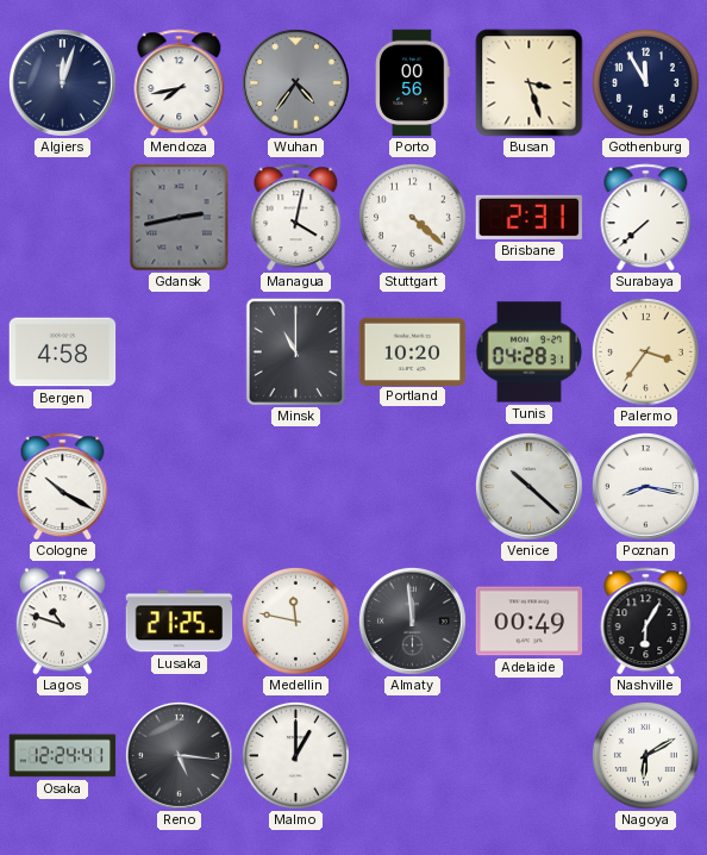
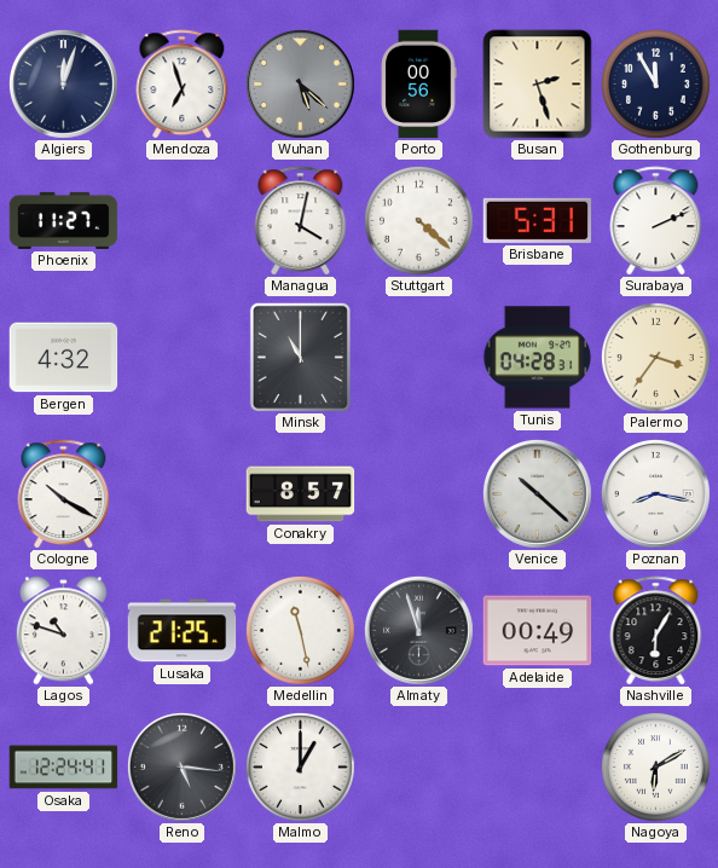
Mendoza: 7:43 -> 6:57
Wuhan: 4:36 -> 5:22
Busan: 3:27 -> 2:27
Phoenix: none -> 11:27
Gdansk: 2:43 -> none
Brisbane: 2:31 -> 5:31
Surabaya: 7:38 -> 2:11
Bergen: 4:58 -> 4:32
Portland: 10:20 -> none
Conakry: none -> 8:57
Medellin: 11:47 -> 11:28
Almaty: 11:59 -> 11:57
